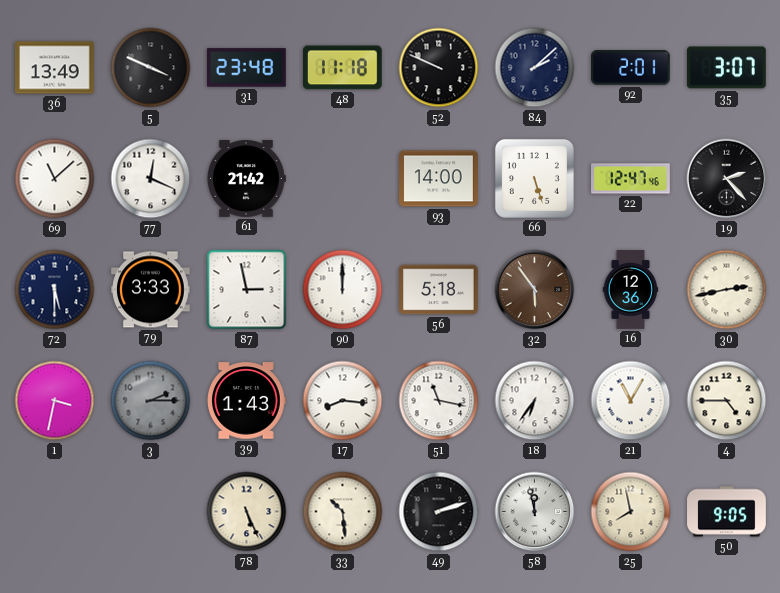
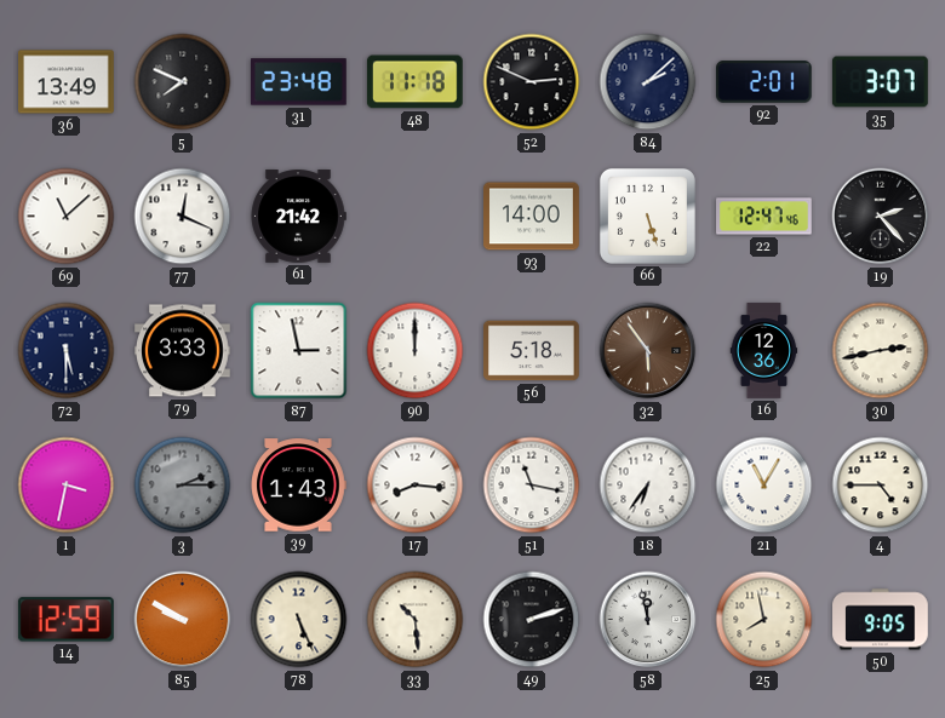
5: 3:49 -> 7:49
52: 9:49 -> 2:49
14: none -> 12:59
85: none -> 9:50
